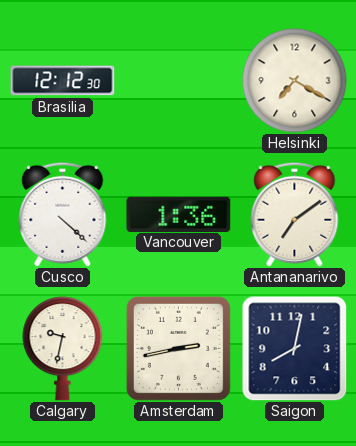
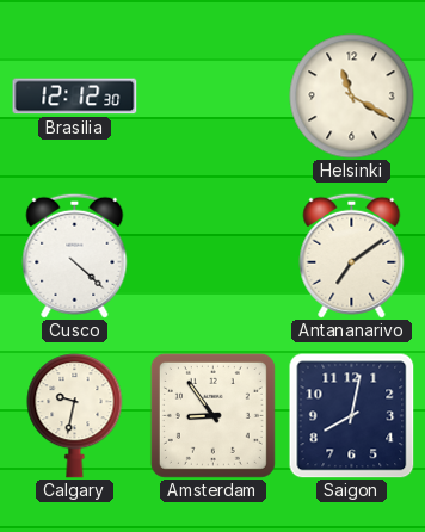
Helsinki: 7:20 -> 11:20
Vancouver: 1:36 -> none
Amsterdam: 2:43 -> 8:54
